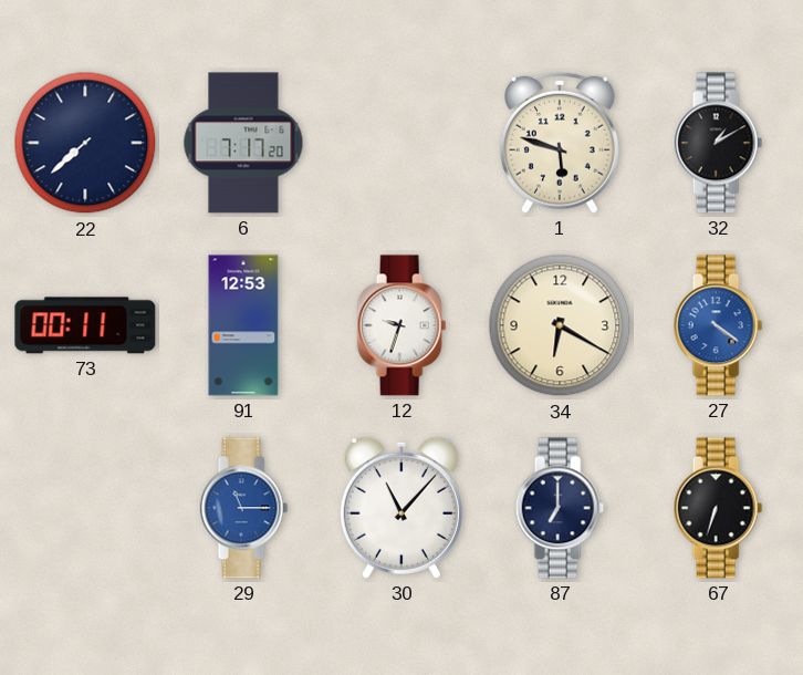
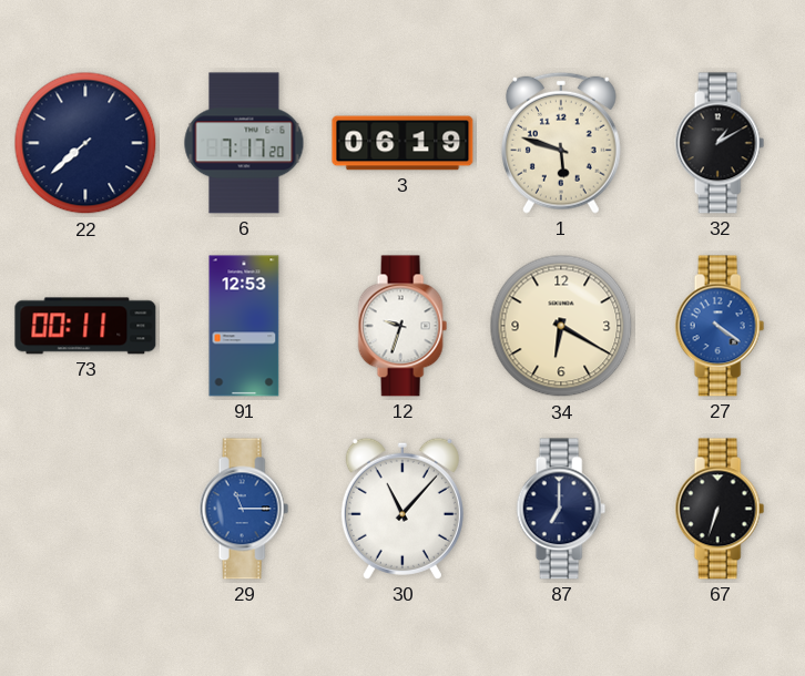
3: none -> 06:19
